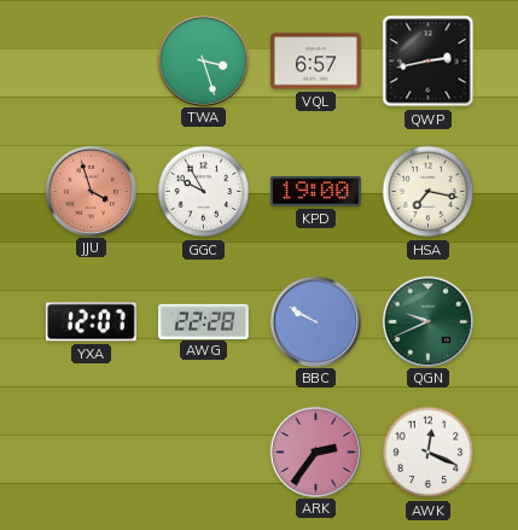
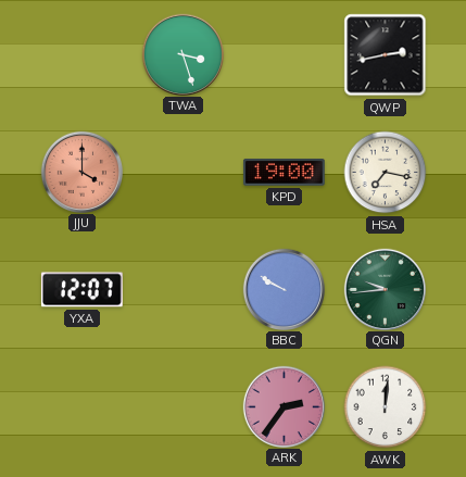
VQL: 6:57 -> none
JJU: 3:57 -> 4:00
GGC: 9:55 -> none
AWG: 22:28 -> none
QGN: 9:41 -> 9:44
AWK: 12:19 -> 12:01
